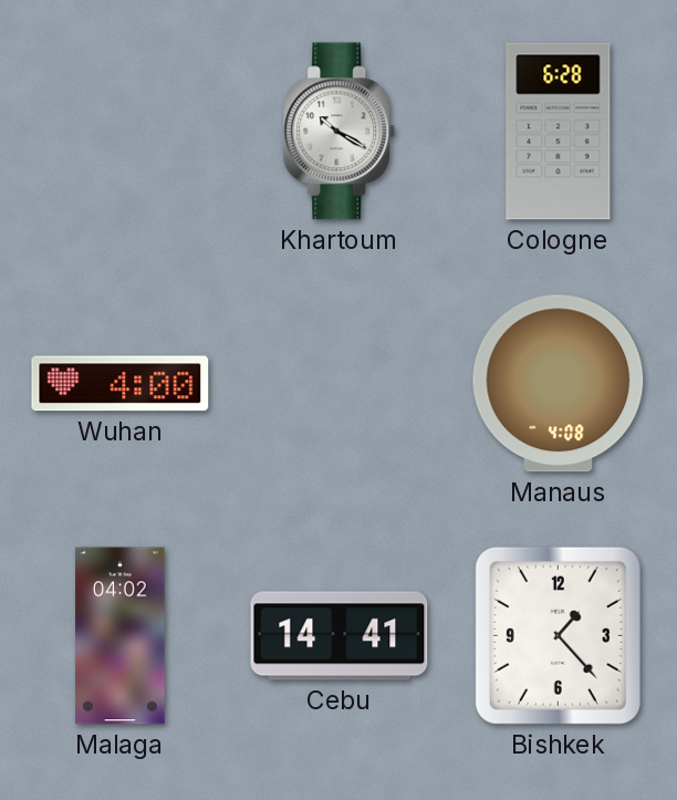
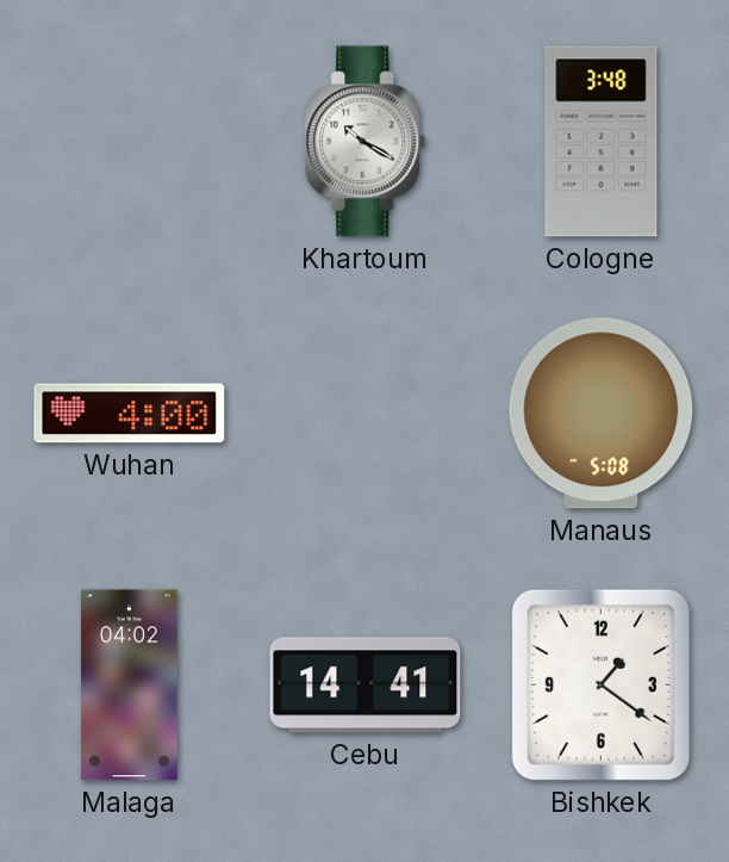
Cologne: 6:28 -> 3:48
Manaus: 4:08 -> 5:08
Bishkek: 1:23 -> 1:21
